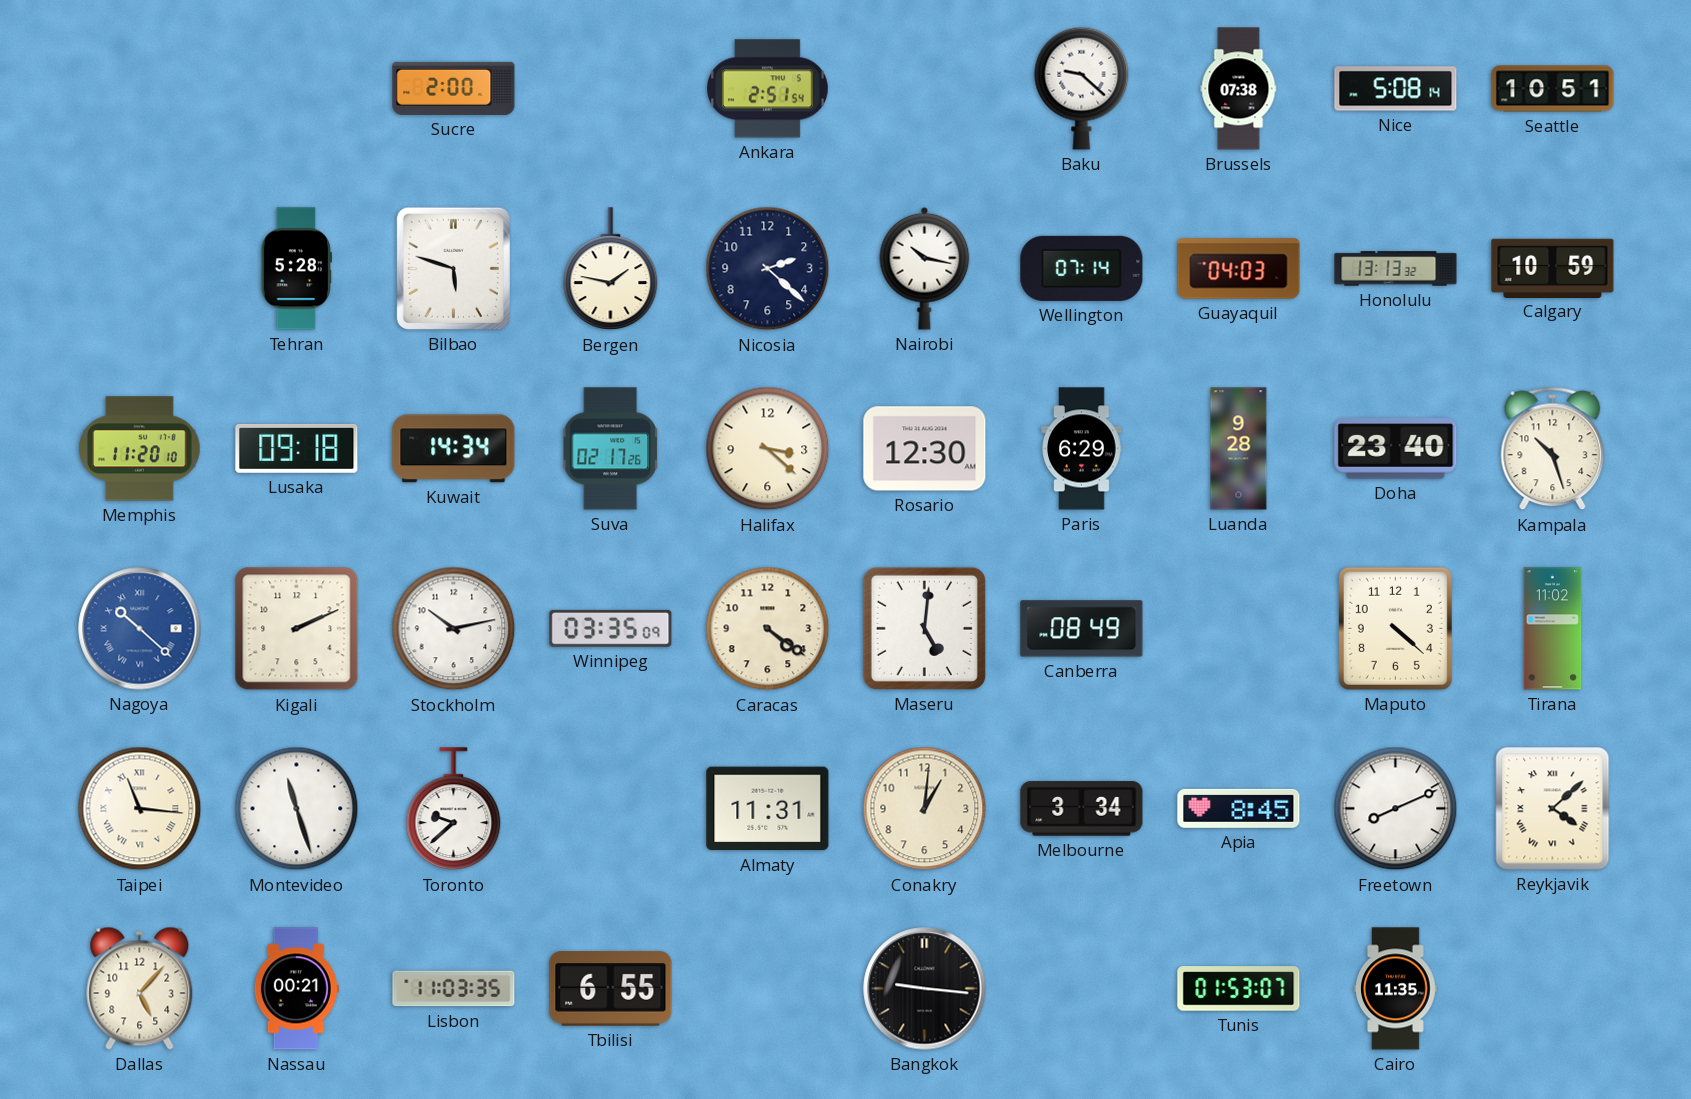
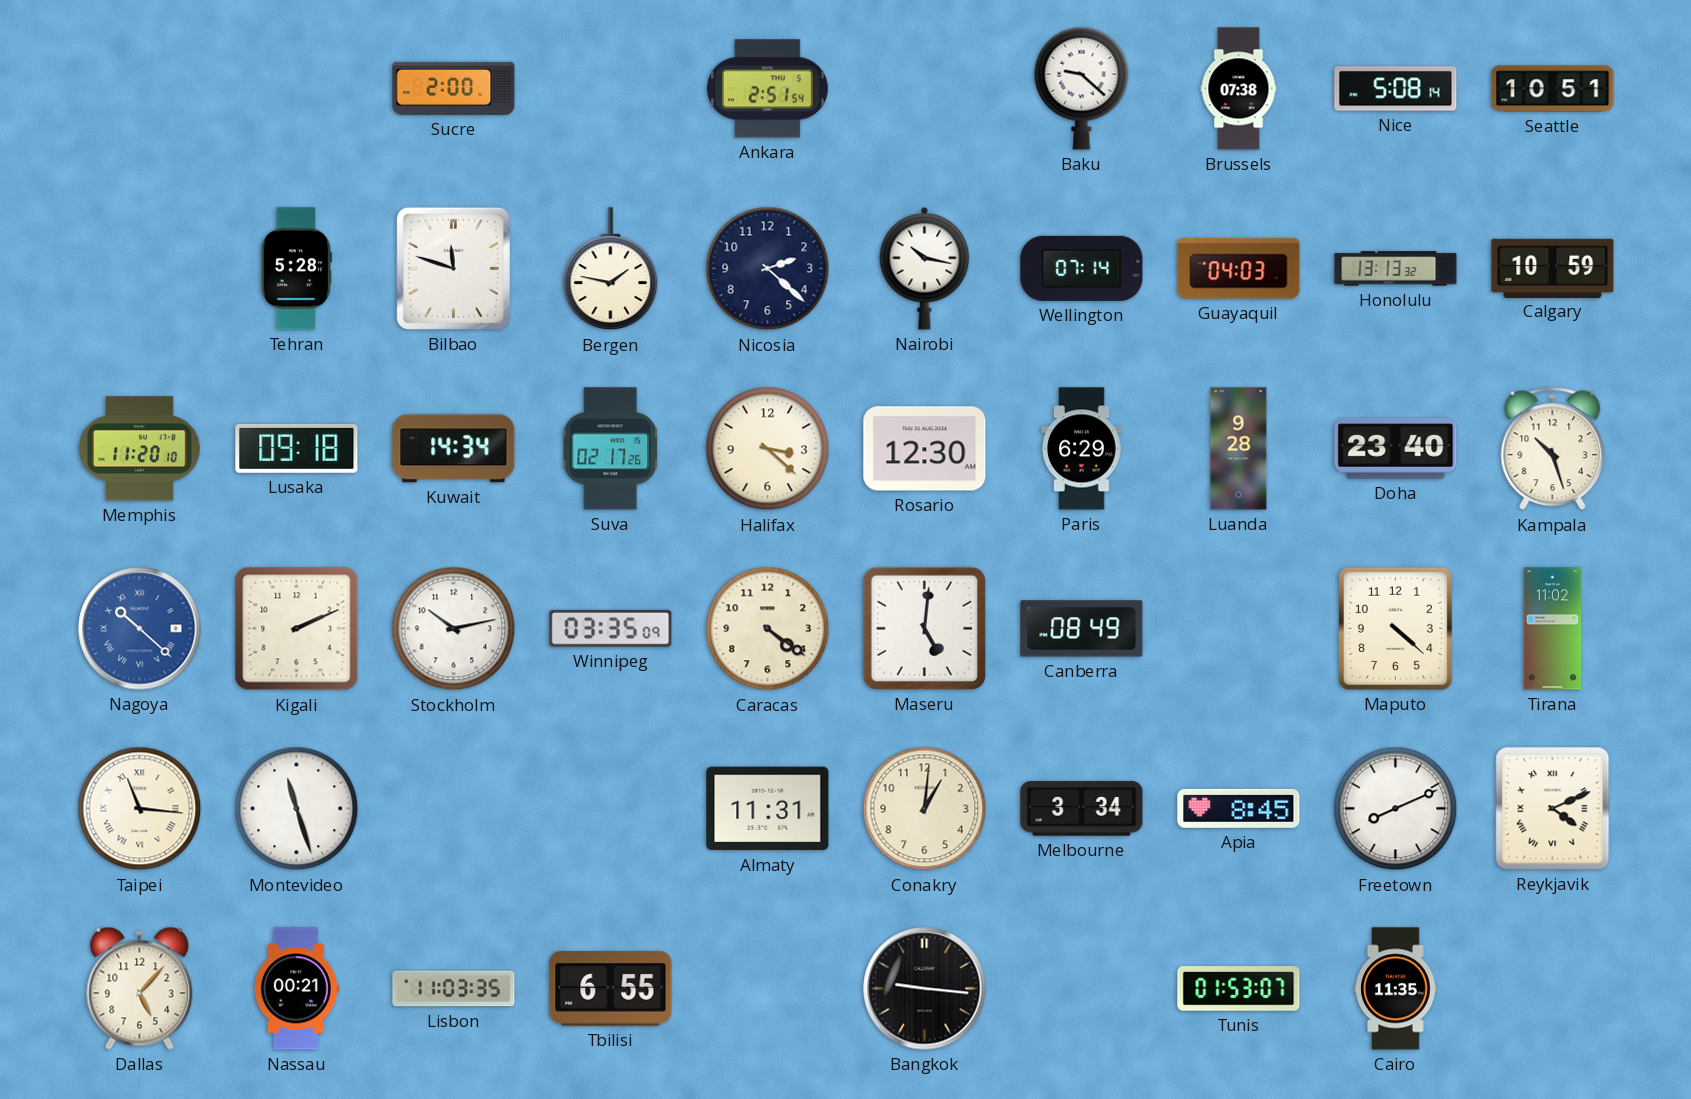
Bilbao: 5:48 -> 11:48
Toronto: 9:38 -> none
Reykjavik: 4:08 -> 4:11
